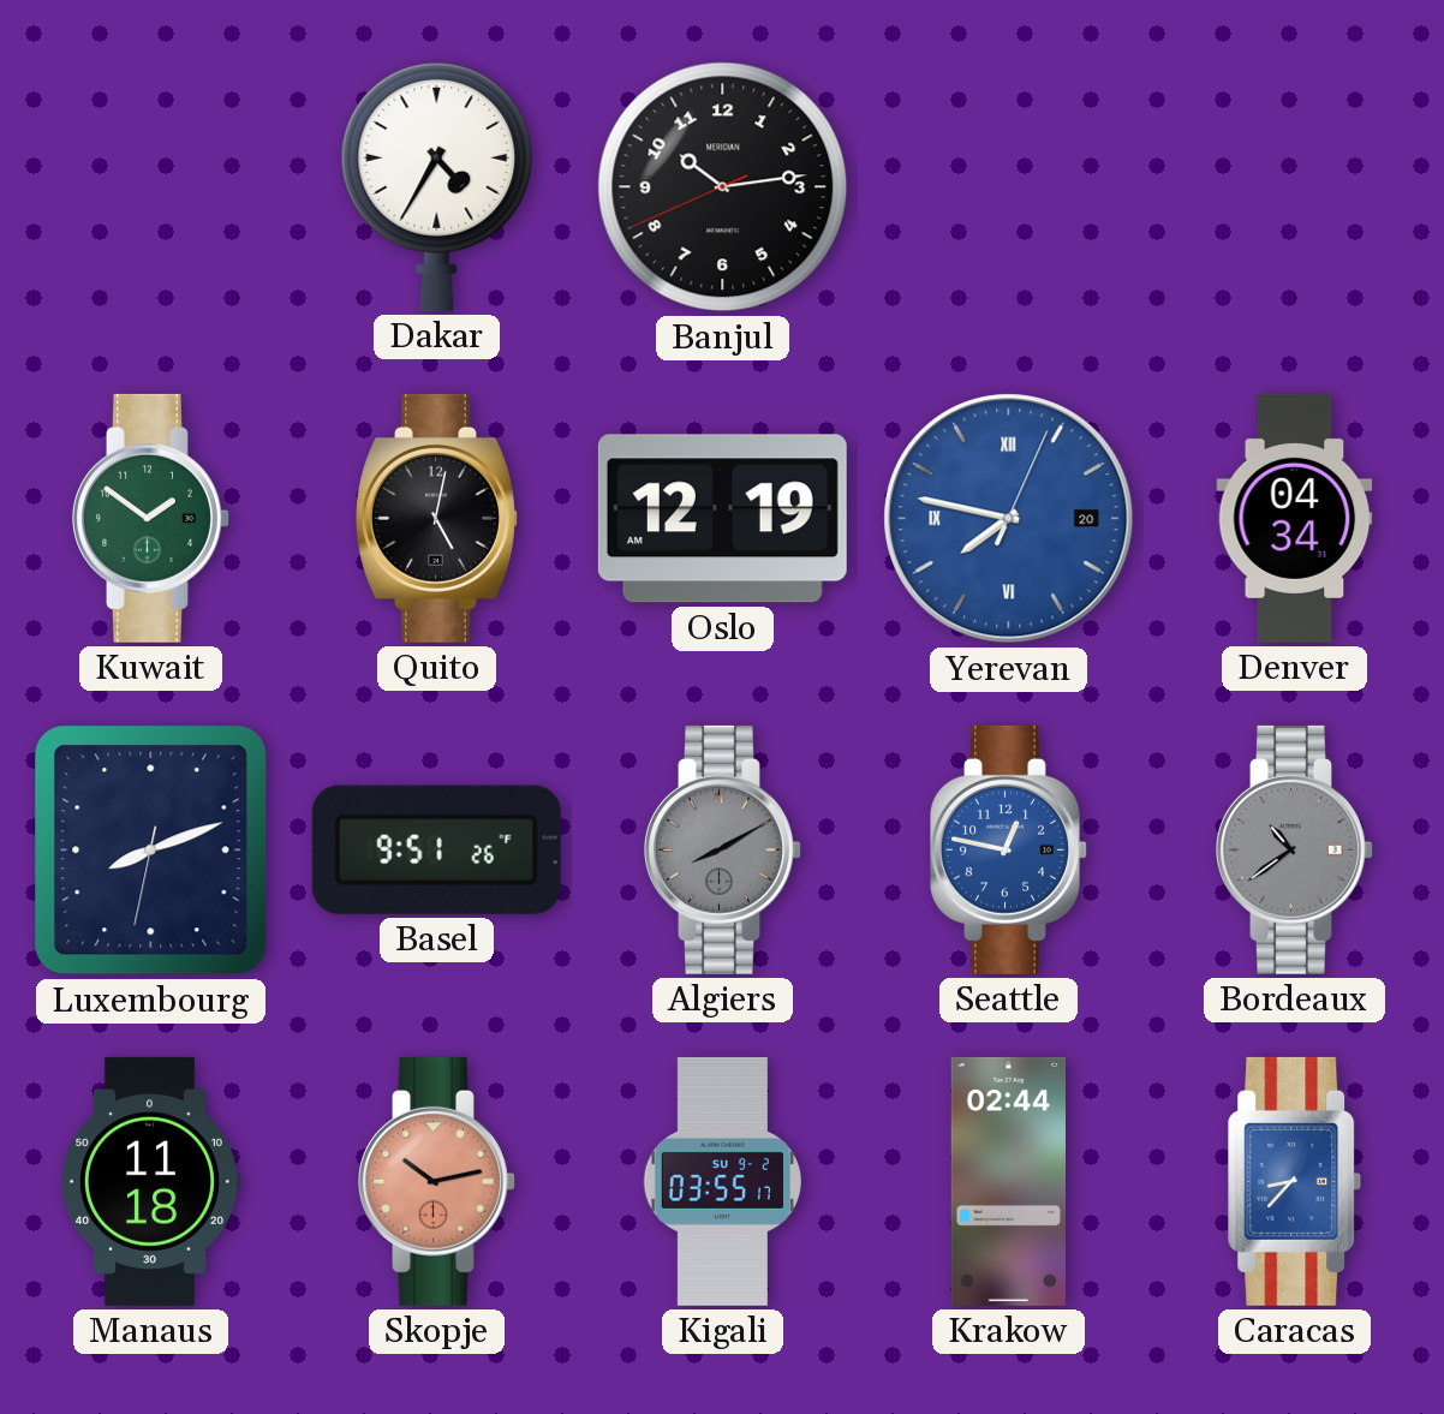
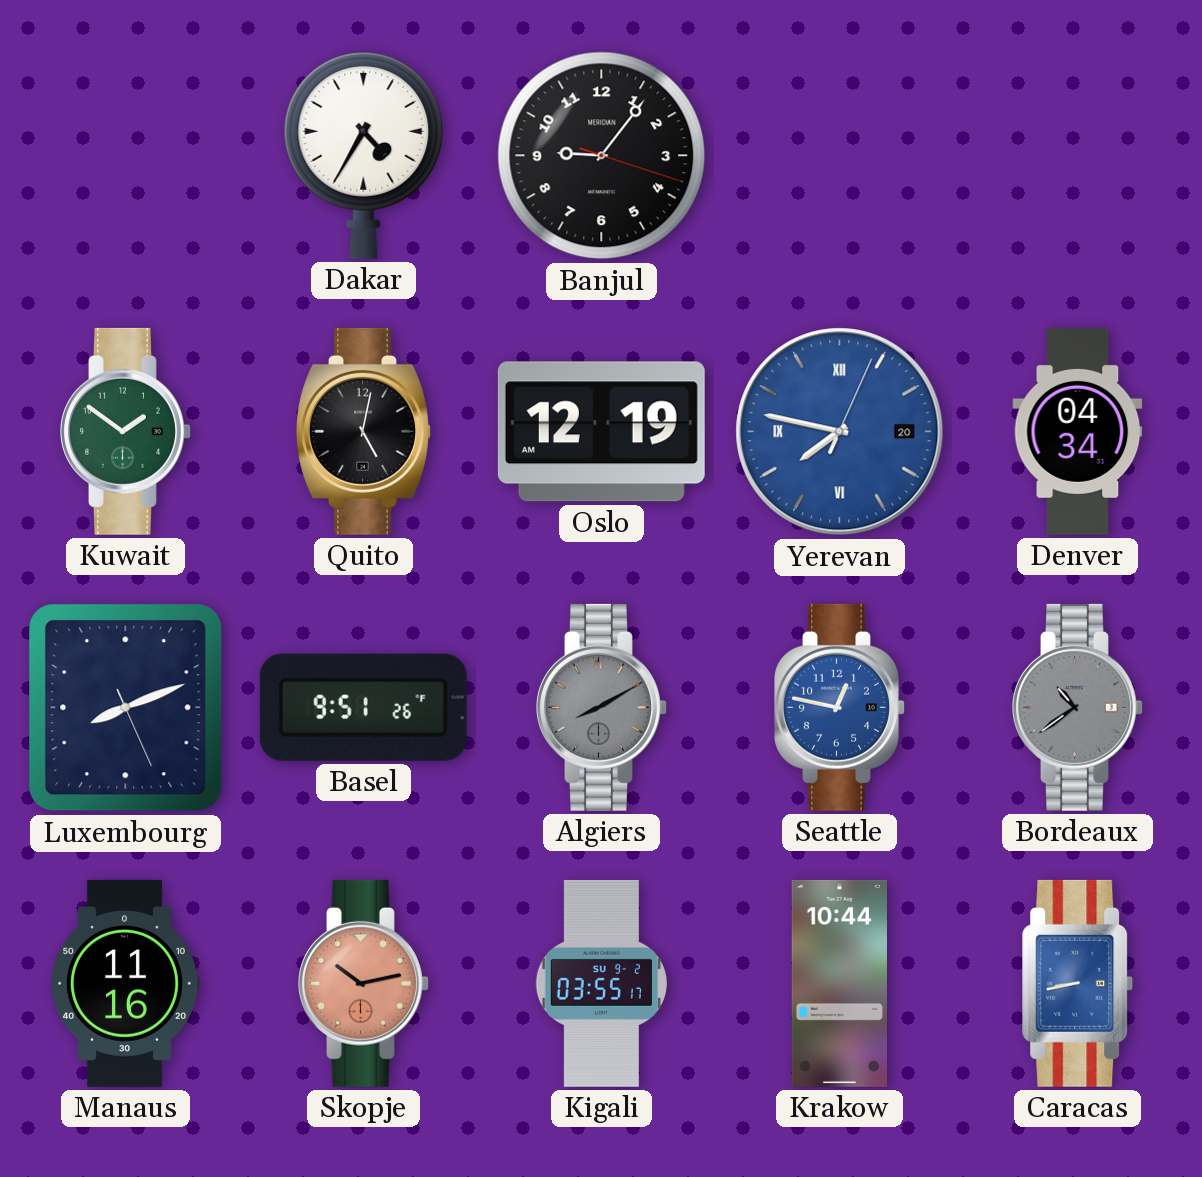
Banjul: 10:13 -> 9:06
Luxembourg: 8:11:32 -> 8:11:26
Manaus: 11:18 -> 11:16
Krakow: 02:44 -> 10:44
Caracas: 8:37 -> 8:43
